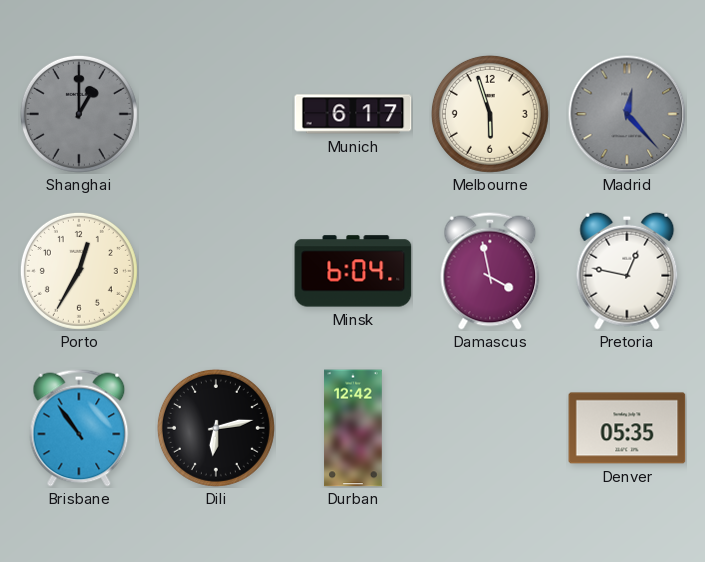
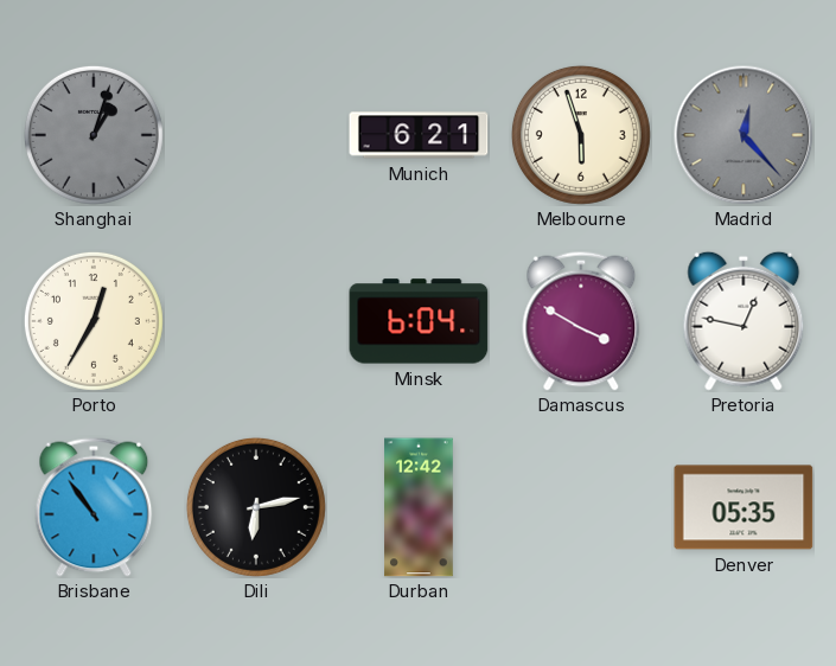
Shanghai: 1:00 -> 1:03
Munich: 6:17 -> 6:21
Damascus: 3:58 -> 3:50
